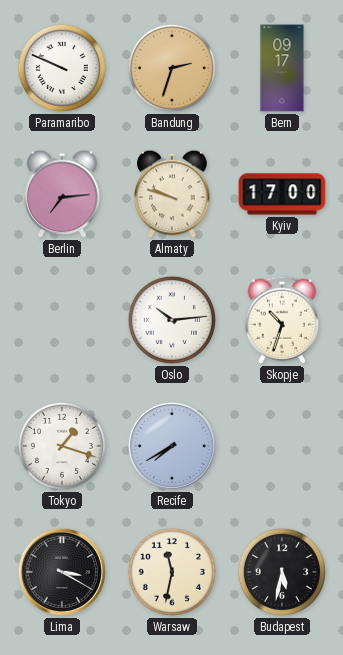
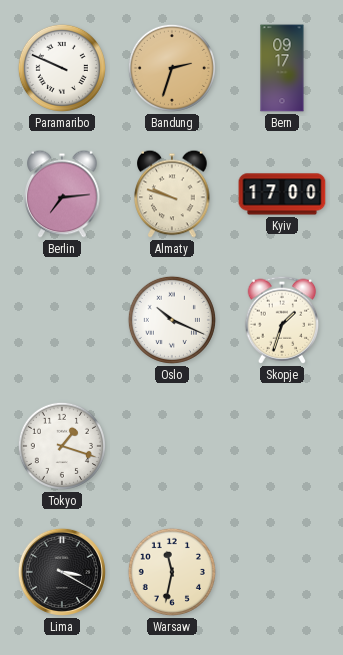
Oslo: 10:14 -> 10:19
Skopje: 10:33 -> 1:33
Recife: 7:40 -> none
Budapest: 5:32 -> none
